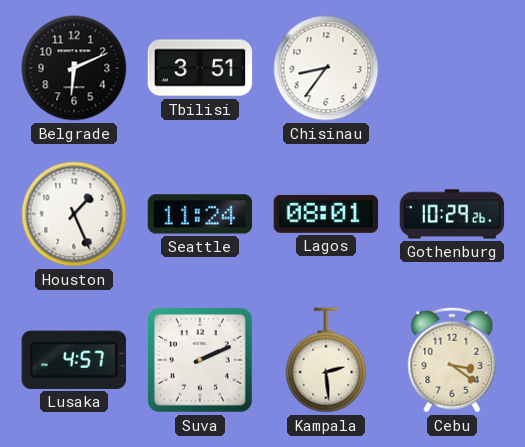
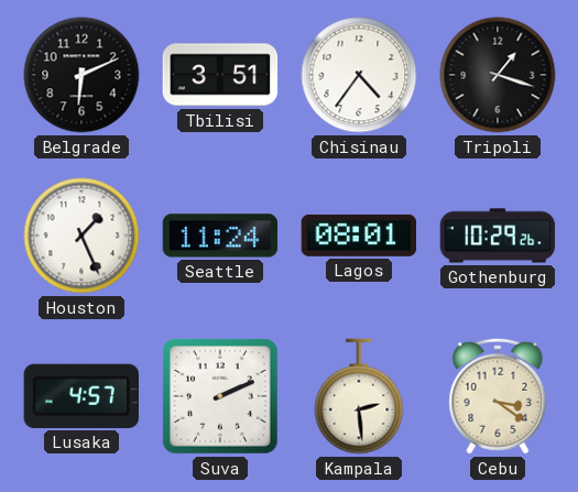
Chisinau: 8:36 -> 4:36
Tripoli: none -> 1:18
